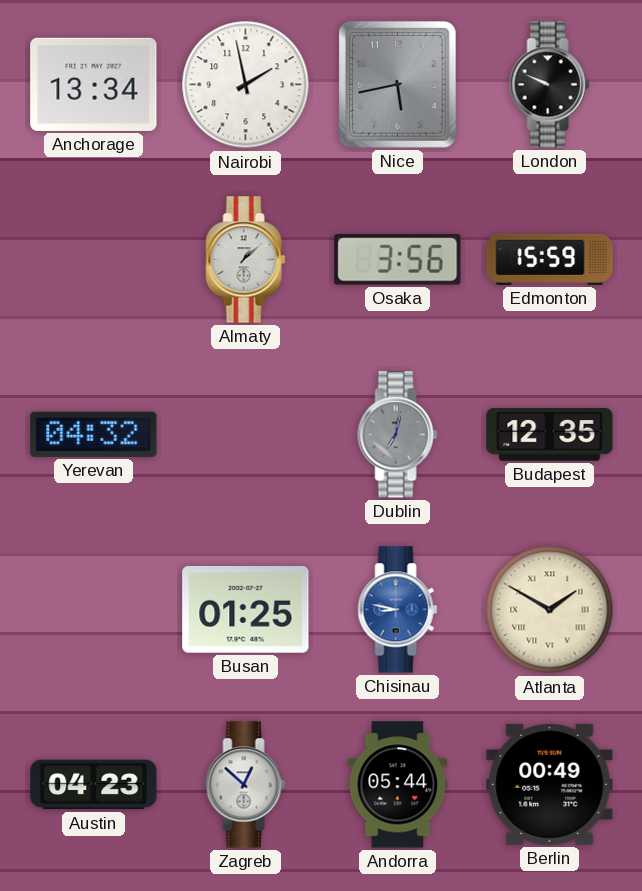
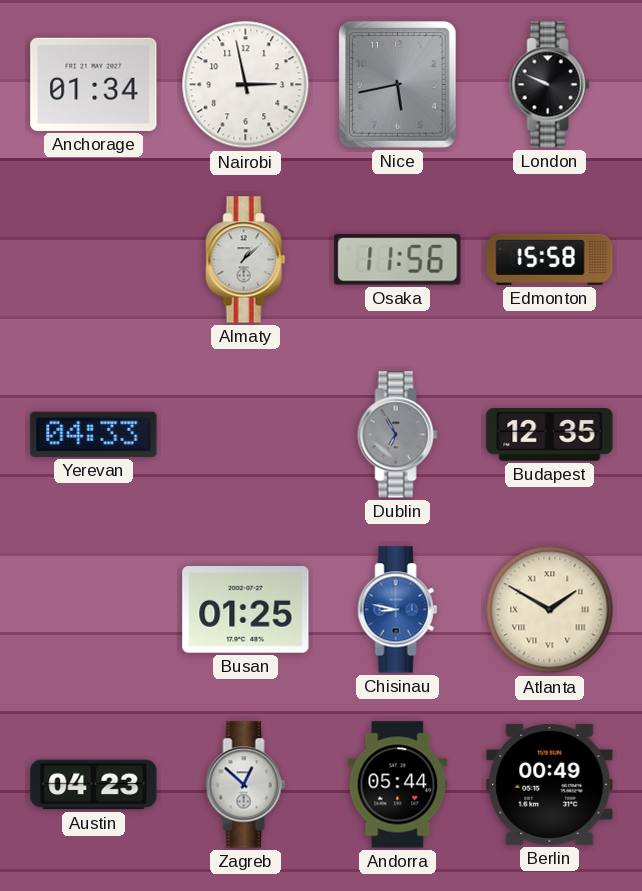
Anchorage: 13:34 -> 01:34
Nairobi: 1:58 -> 2:58
Osaka: 3:56 -> 11:56
Edmonton: 15:59 -> 15:58
Yerevan: 04:32 -> 04:33
Dublin: 7:02 -> 6:55
